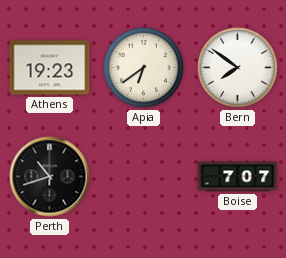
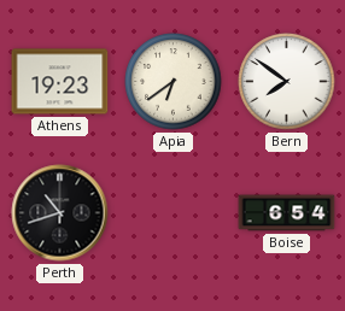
Boise: 7:07 -> 6:54
